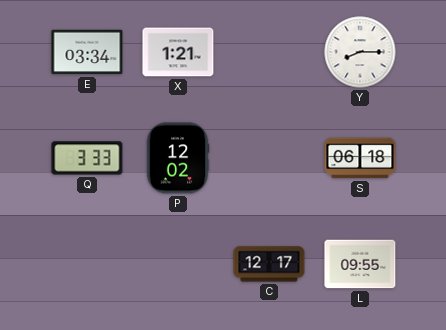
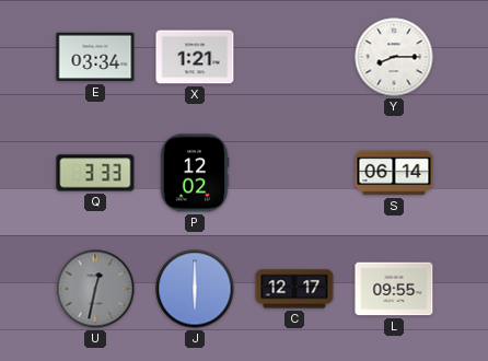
S: 06:18 -> 06:14
U: none -> 12:32
J: none -> 6:00
